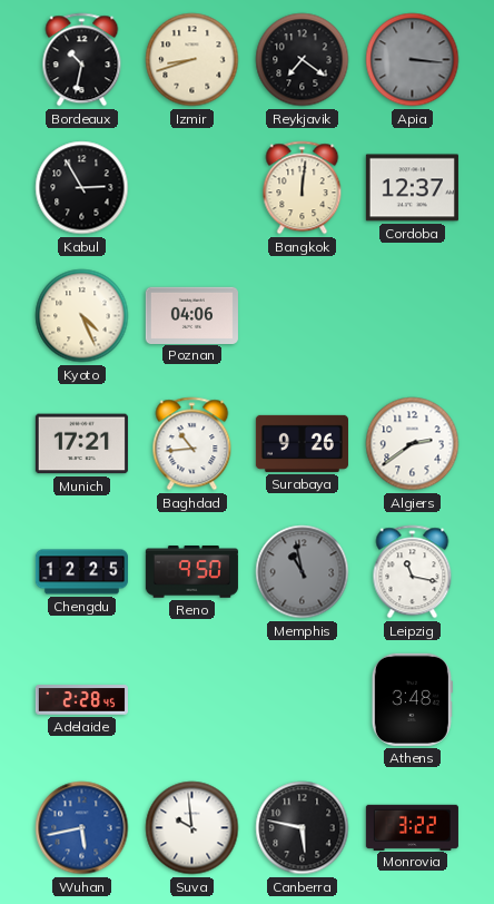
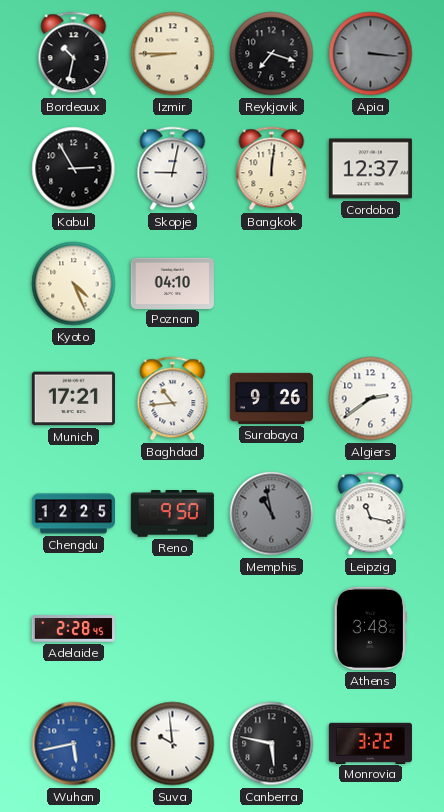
Izmir: 8:42 -> 8:45
Reykjavik: 7:21 -> 7:18
Skopje: none -> 9:02
Poznan: 04:06 -> 04:10
